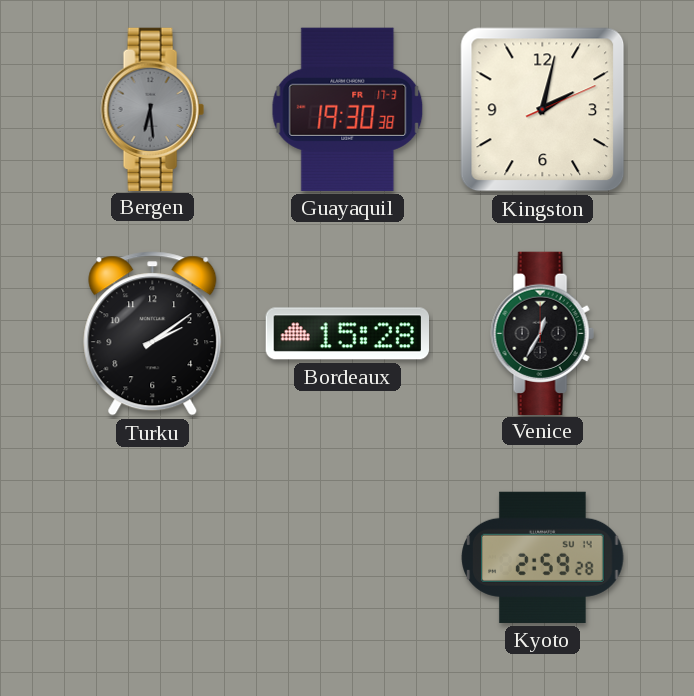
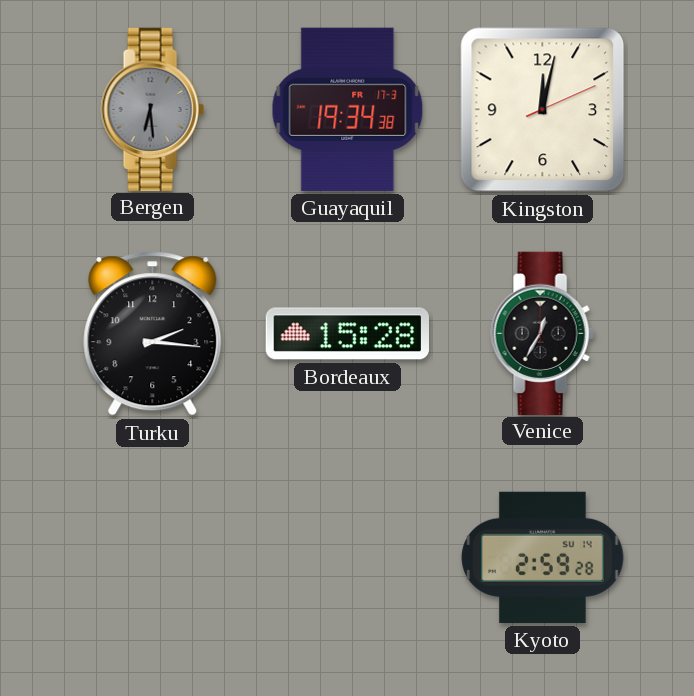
Guayaquil: 19:30 -> 19:34
Kingston: 2:02 -> 12:02
Turku: 2:09 -> 2:16
